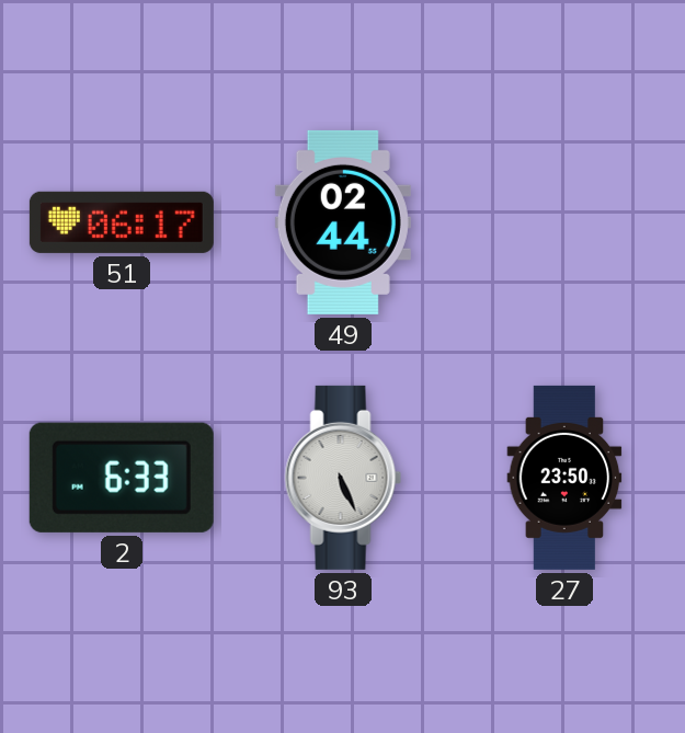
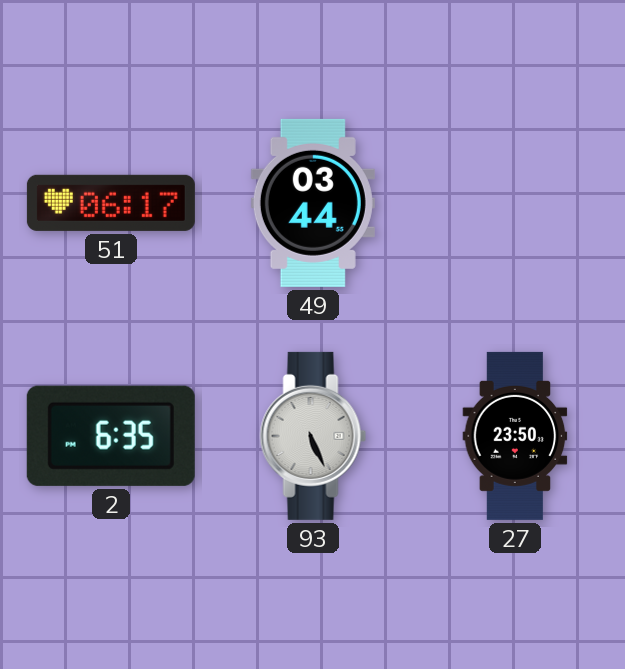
49: 02:44 -> 03:44
2: 6:33 -> 6:35
